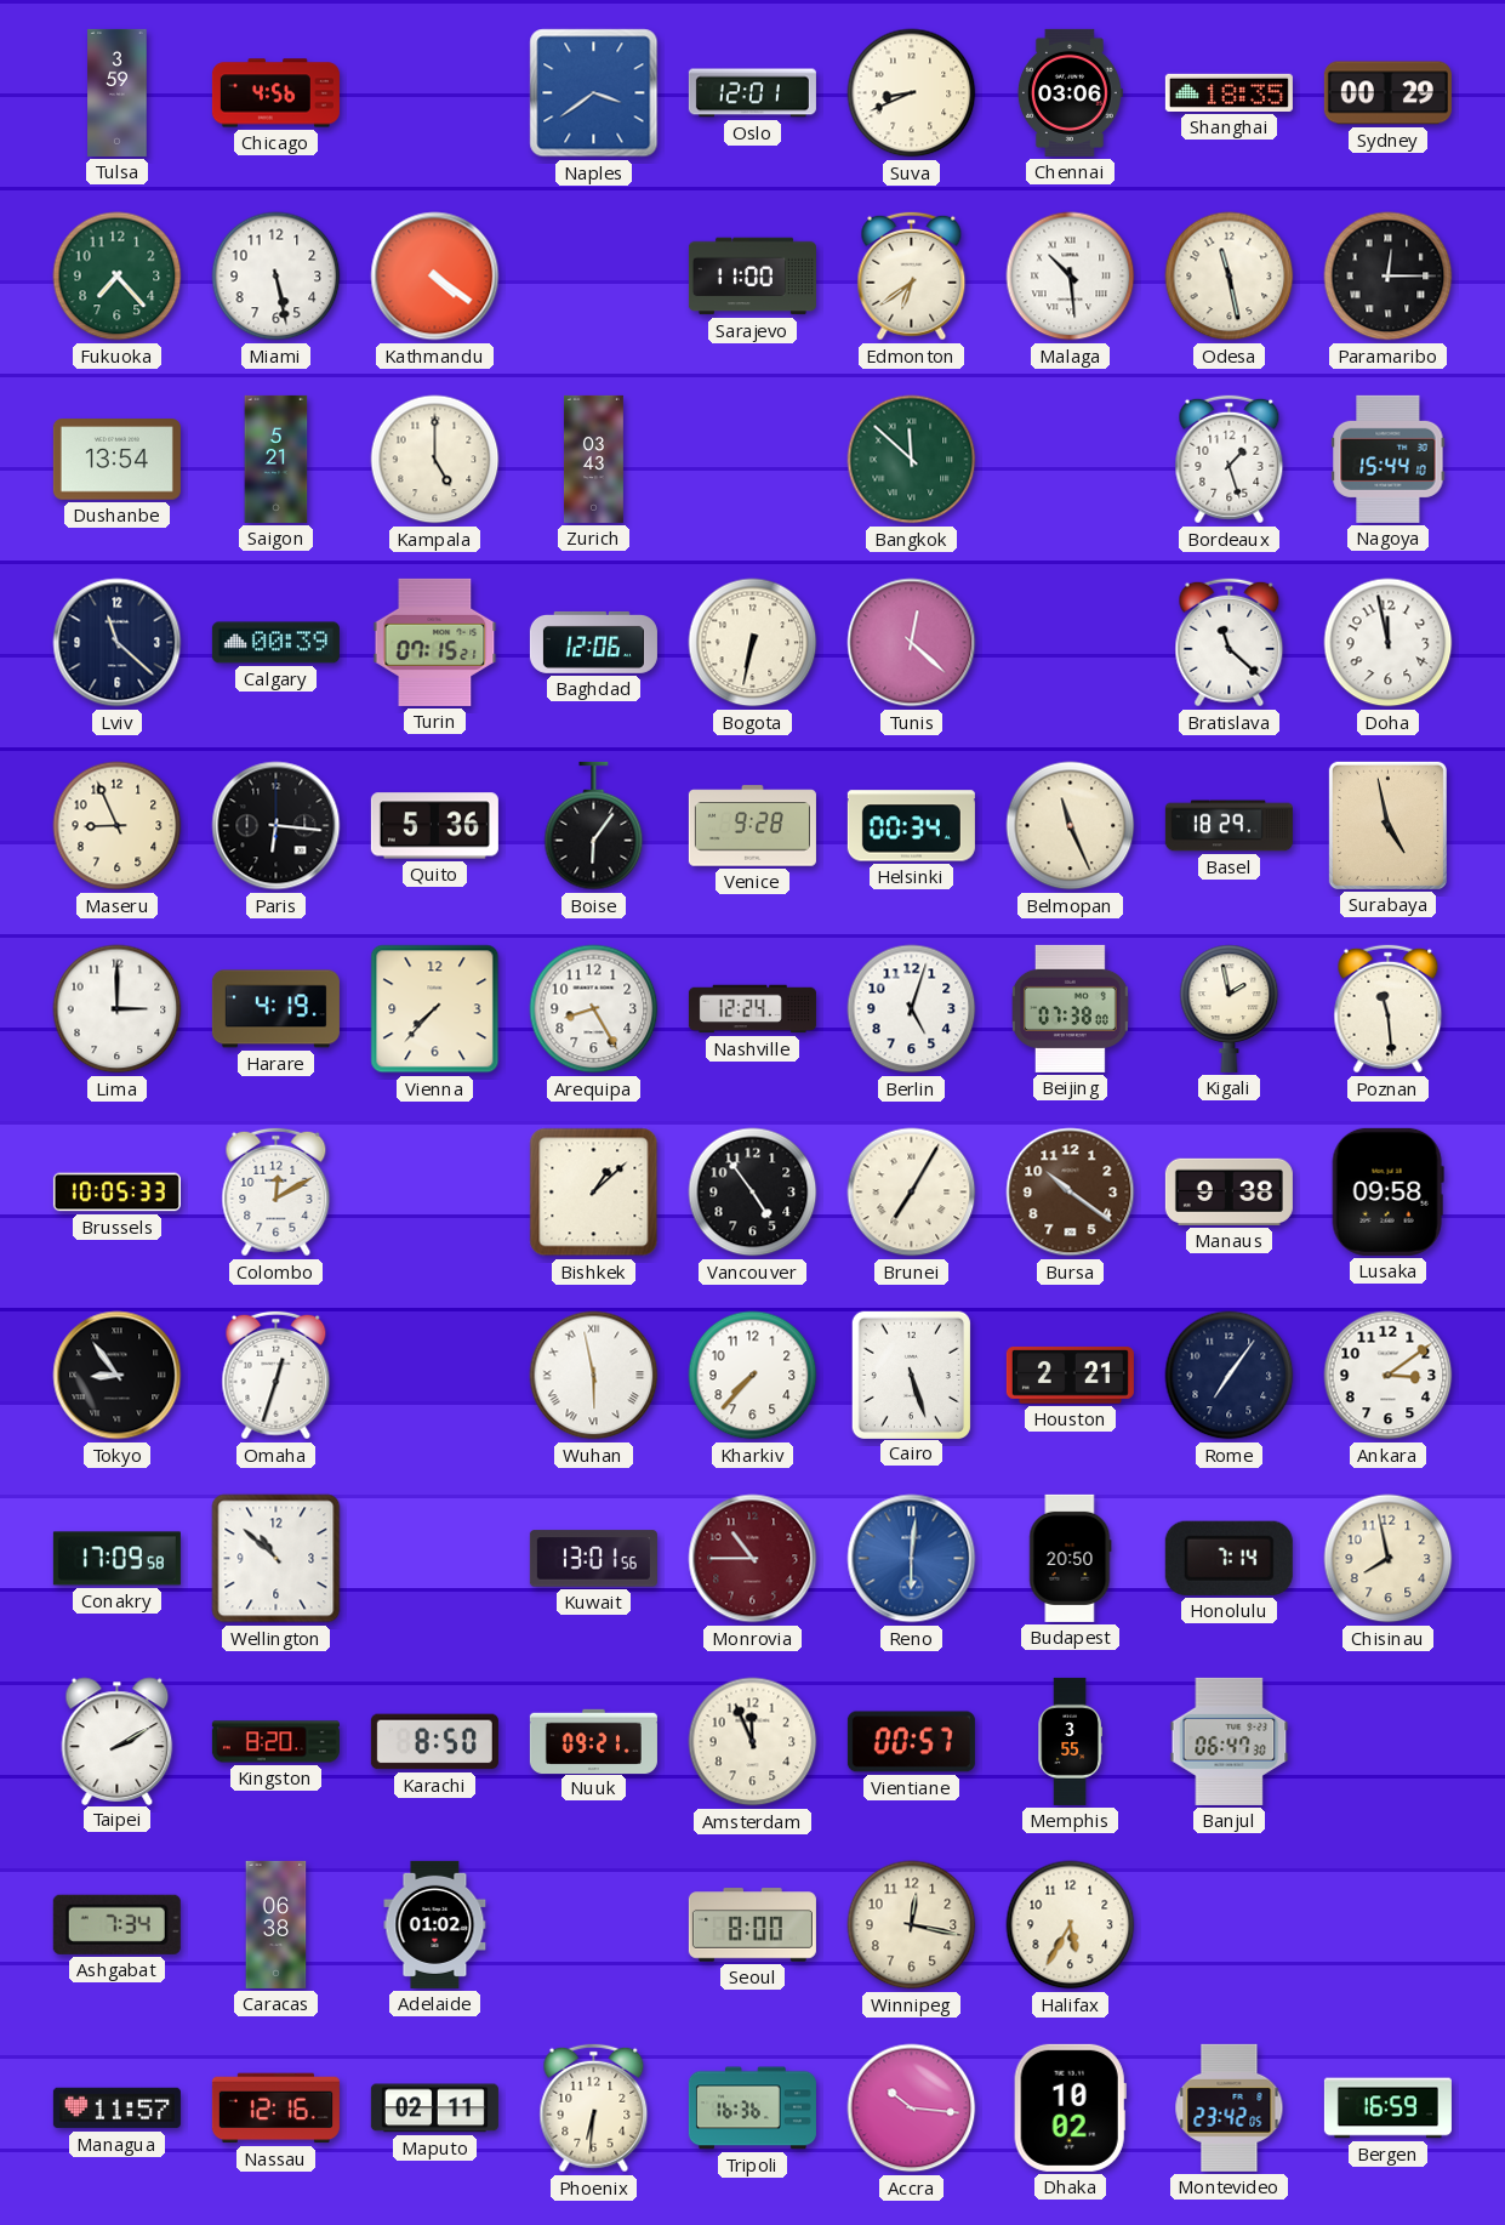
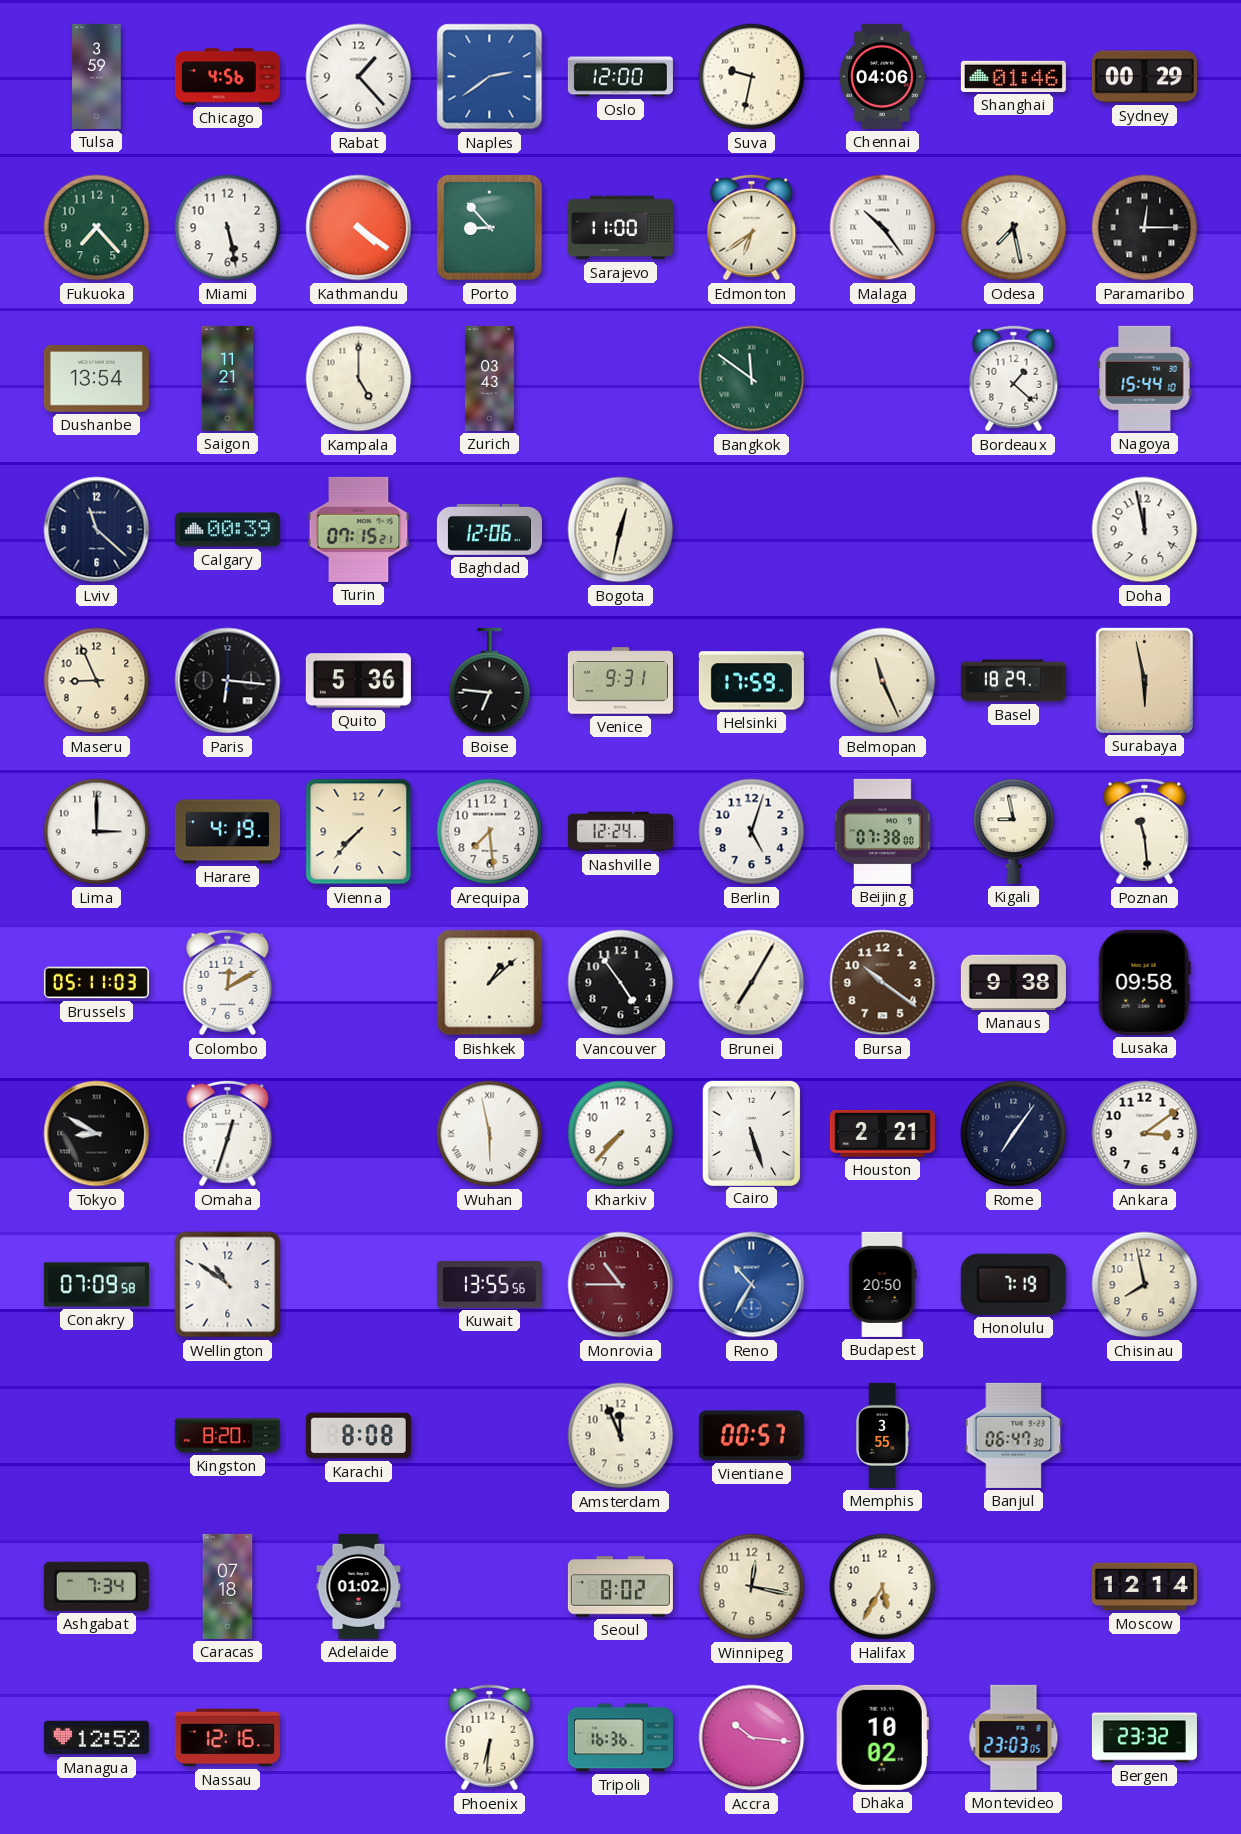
Rabat: none -> 1:23
Naples: 3:39 -> 2:39
Oslo: 12:01 -> 12:00
Suva: 8:41 -> 9:32
Chennai: 03:06 -> 04:06
Shanghai: 18:35 -> 01:46
Porto: none -> 8:53
Malaga: 10:29 -> 10:24
Odesa: 11:28 -> 7:28
Saigon: 5:21 -> 11:21
Bangkok: 11:52 -> 11:51
Bordeaux: 1:27 -> 1:22
Bogota: 6:32 -> 12:32
Tunis: 12:22 -> none
Bratislava: 11:22 -> none
Boise: 6:06 -> 6:46
Venice: 9:28 -> 9:31
Helsinki: 00:34 -> 17:59
Surabaya: 4:58 -> 5:58
Arequipa: 8:25 -> 7:29
Kigali: 1:58 -> 8:58
Brussels: 10:05 -> 05:11
Tokyo: 8:54 -> 8:50
Conakry: 17:09 -> 07:09
Wellington: 10:52 -> 10:51
Kuwait: 13:01 -> 13:55
Reno: 6:01 -> 10:35
Honolulu: 7:14 -> 7:19
Taipei: 2:10 -> none
Karachi: 8:50 -> 8:08
Nuuk: 09:21 -> none
Caracas: 06:38 -> 07:18
Seoul: 8:00 -> 8:02
Moscow: none -> 12:14
Managua: 11:57 -> 12:52
Maputo: 02:11 -> none
Montevideo: 23:42 -> 23:03
Bergen: 16:59 -> 23:32
